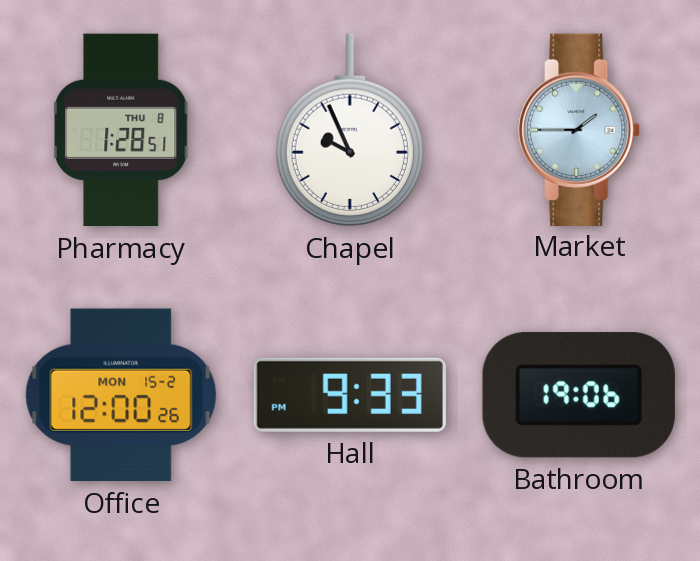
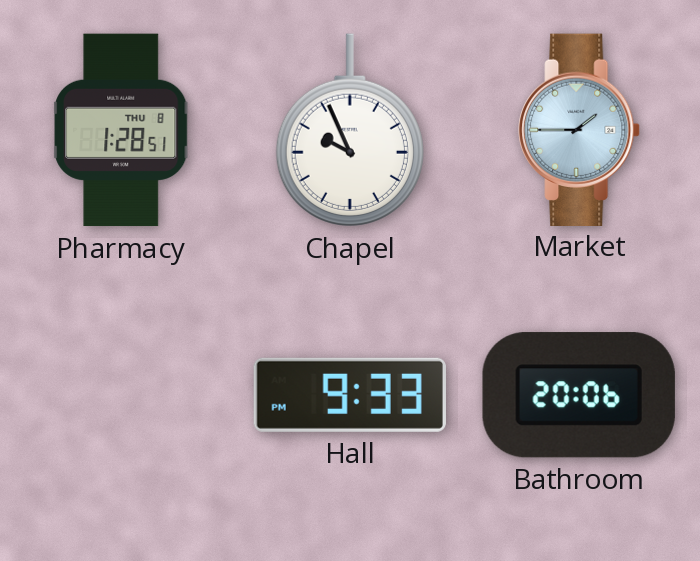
Office: 12:00 -> none
Bathroom: 19:06 -> 20:06
